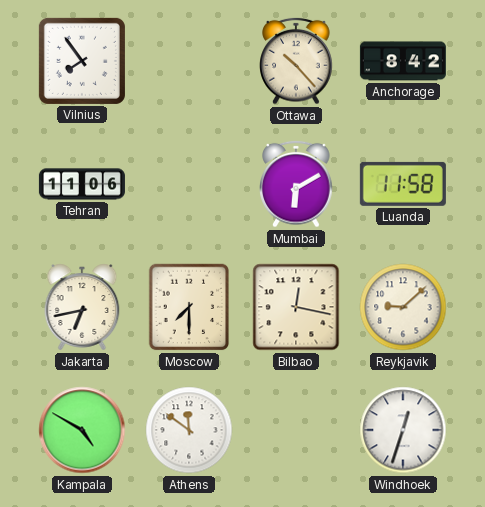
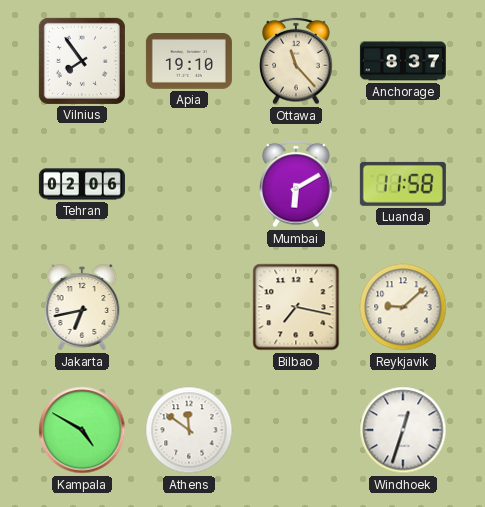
Apia: none -> 19:10
Ottawa: 10:23 -> 11:23
Anchorage: 8:42 -> 8:37
Tehran: 11:06 -> 02:06
Moscow: 7:30 -> none
Bilbao: 12:17 -> 7:17
